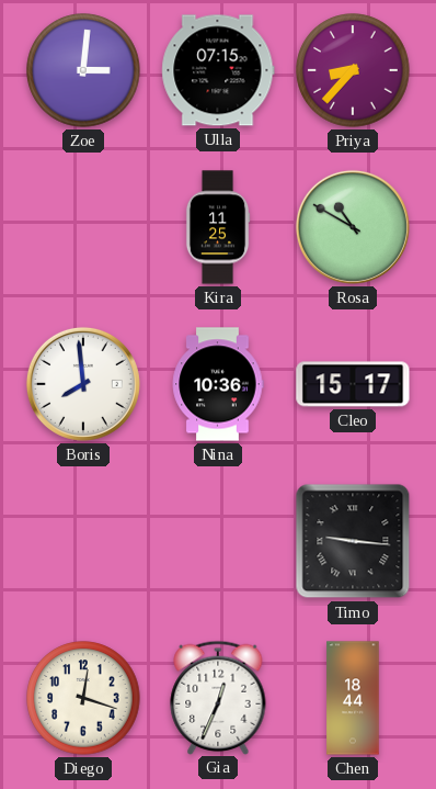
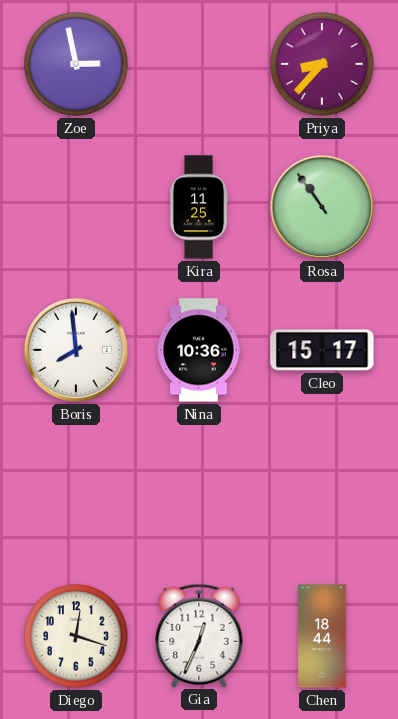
Zoe: 3:01 -> 2:58
Ulla: 07:15 -> none
Rosa: 10:50 -> 10:54
Timo: 9:16 -> none
